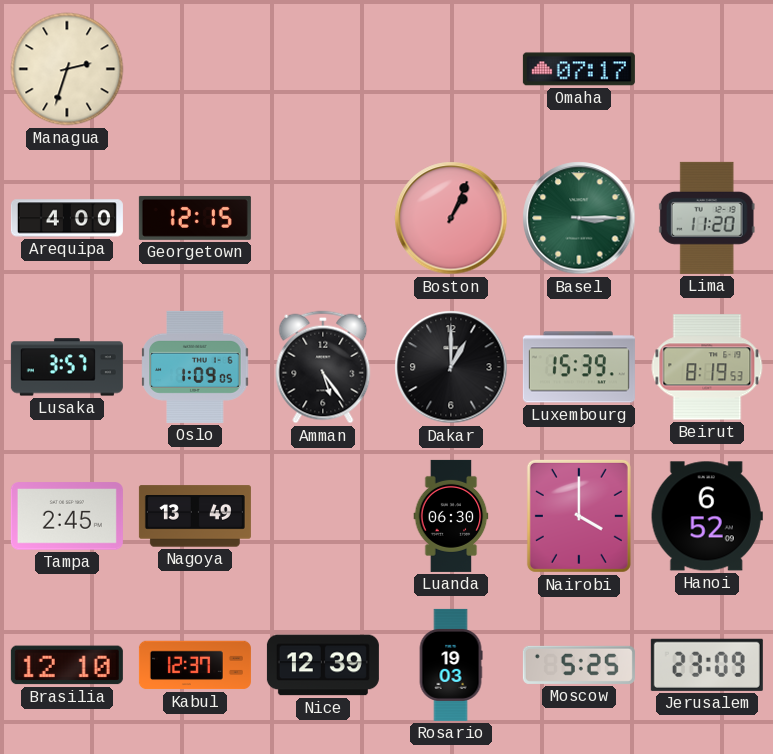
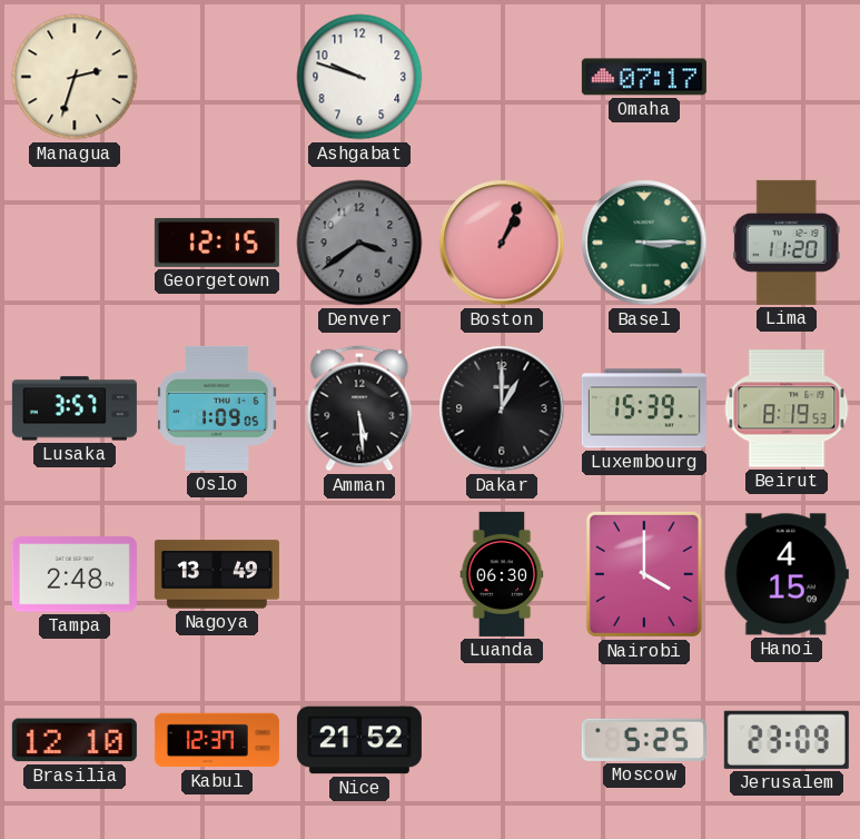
Ashgabat: none -> 9:48
Arequipa: 4:00 -> none
Denver: none -> 3:39
Amman: 5:24 -> 5:29
Tampa: 2:45 -> 2:48
Hanoi: 6:52 -> 4:15
Nice: 12:39 -> 21:52
Rosario: 19:03 -> none
